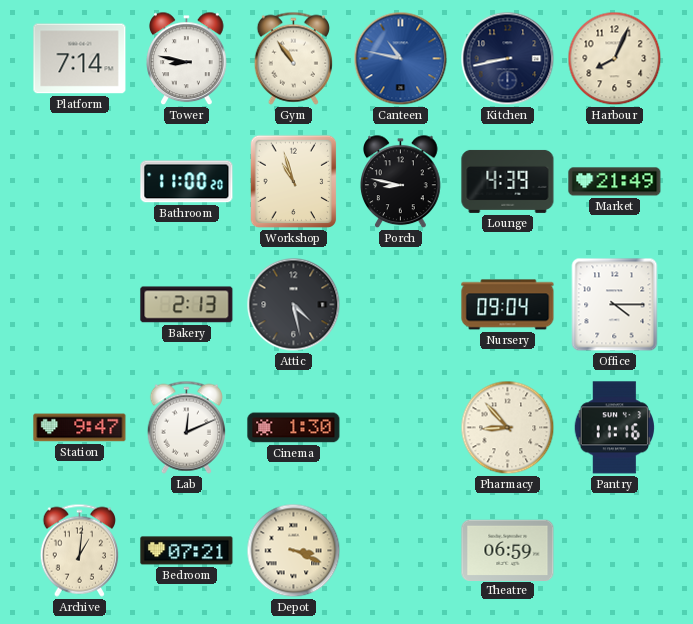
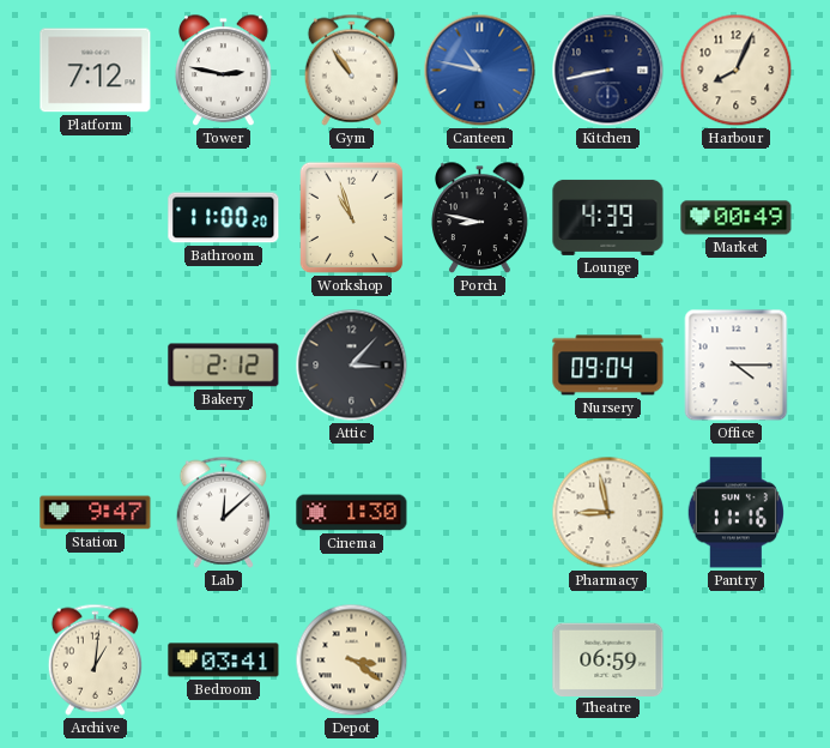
Platform: 7:14 -> 7:12
Tower: 8:47 -> 2:47
Market: 21:49 -> 00:49
Bakery: 2:13 -> 2:12
Attic: 4:28 -> 3:07
Lab: 12:11 -> 12:08
Pharmacy: 8:53 -> 8:58
Bedroom: 07:21 -> 03:41
Depot: 3:19 -> 3:21
